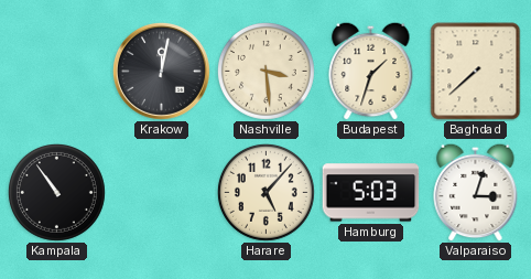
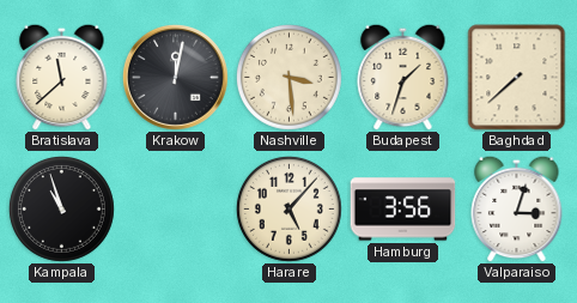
Bratislava: none -> 11:38
Kampala: 10:54 -> 10:57
Hamburg: 5:03 -> 3:56
